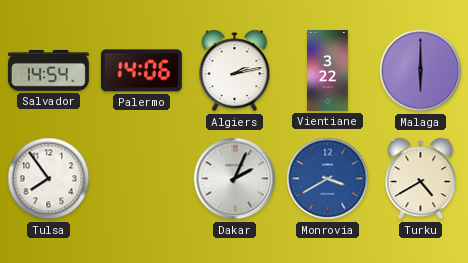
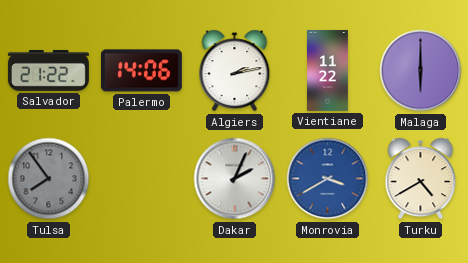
Salvador: 14:54 -> 21:22
Vientiane: 3:22 -> 11:22
Tulsa dial: white -> grey
